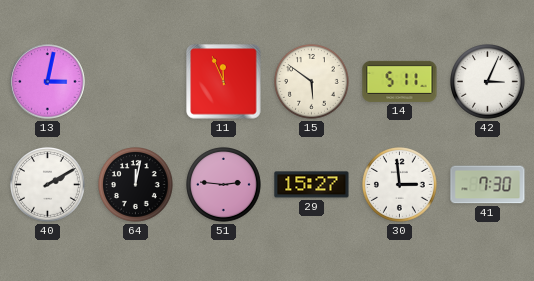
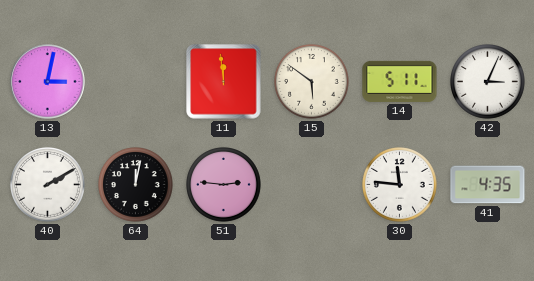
11: 11:56 -> 11:59
29: 15:27 -> none
30: 2:59 -> 11:46
41: 7:30 -> 4:35
